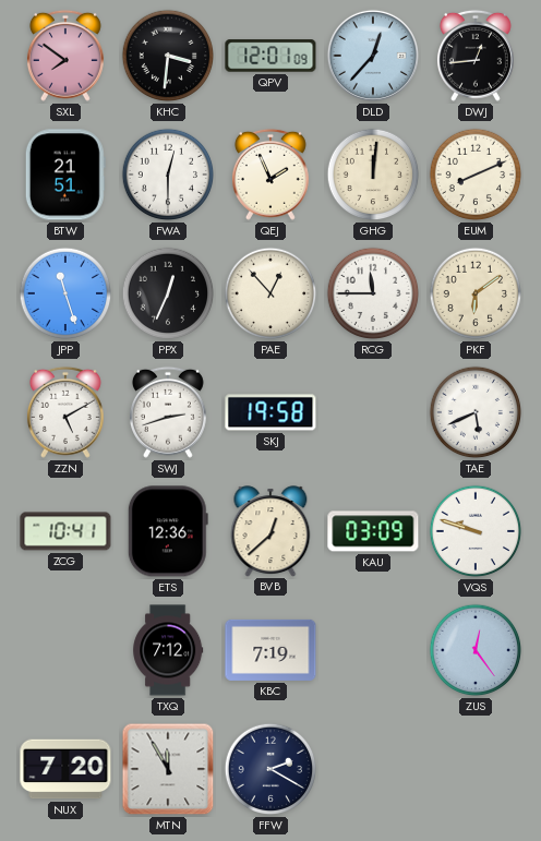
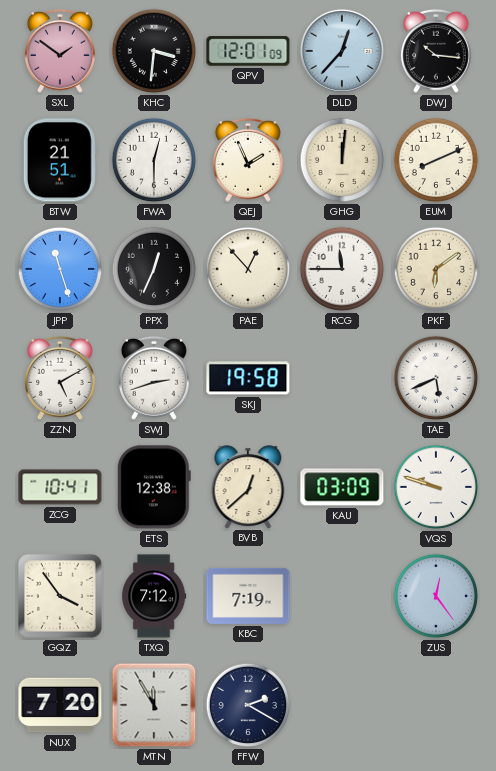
SXL: 7:51 -> 1:51
DWJ: 12:44 -> 10:16
ETS: 12:36 -> 12:38
GQZ: none -> 3:54
